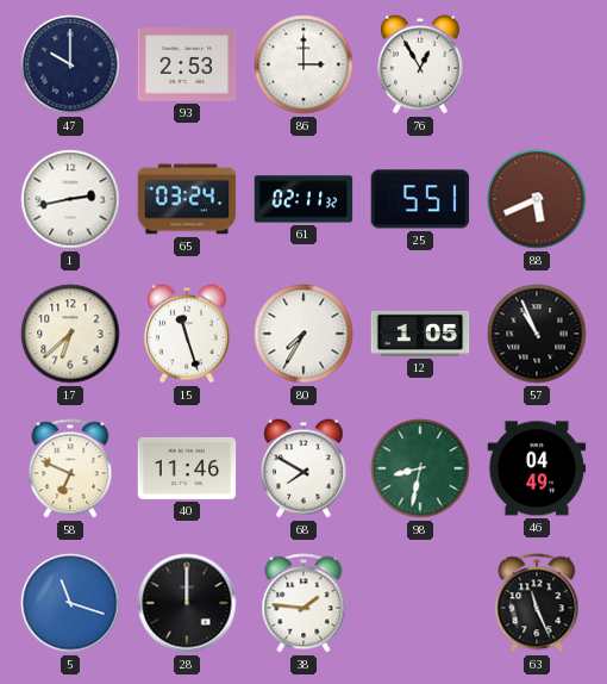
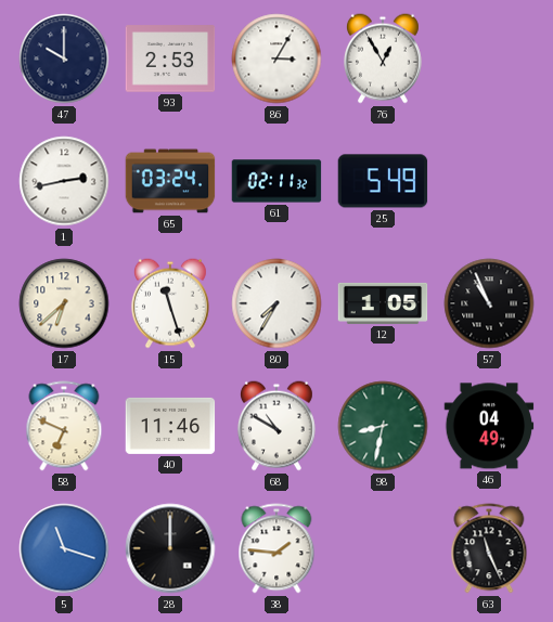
86: 3:00 -> 3:05
25: 5:51 -> 5:49
88: 5:41 -> none
68: 7:50 -> 10:50
